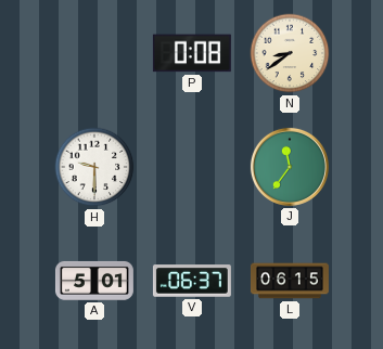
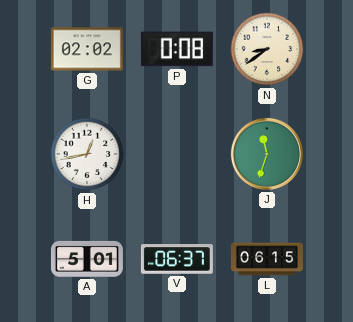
G: none -> 02:02
H: 9:30 -> 12:43
J: 11:36 -> 11:33
